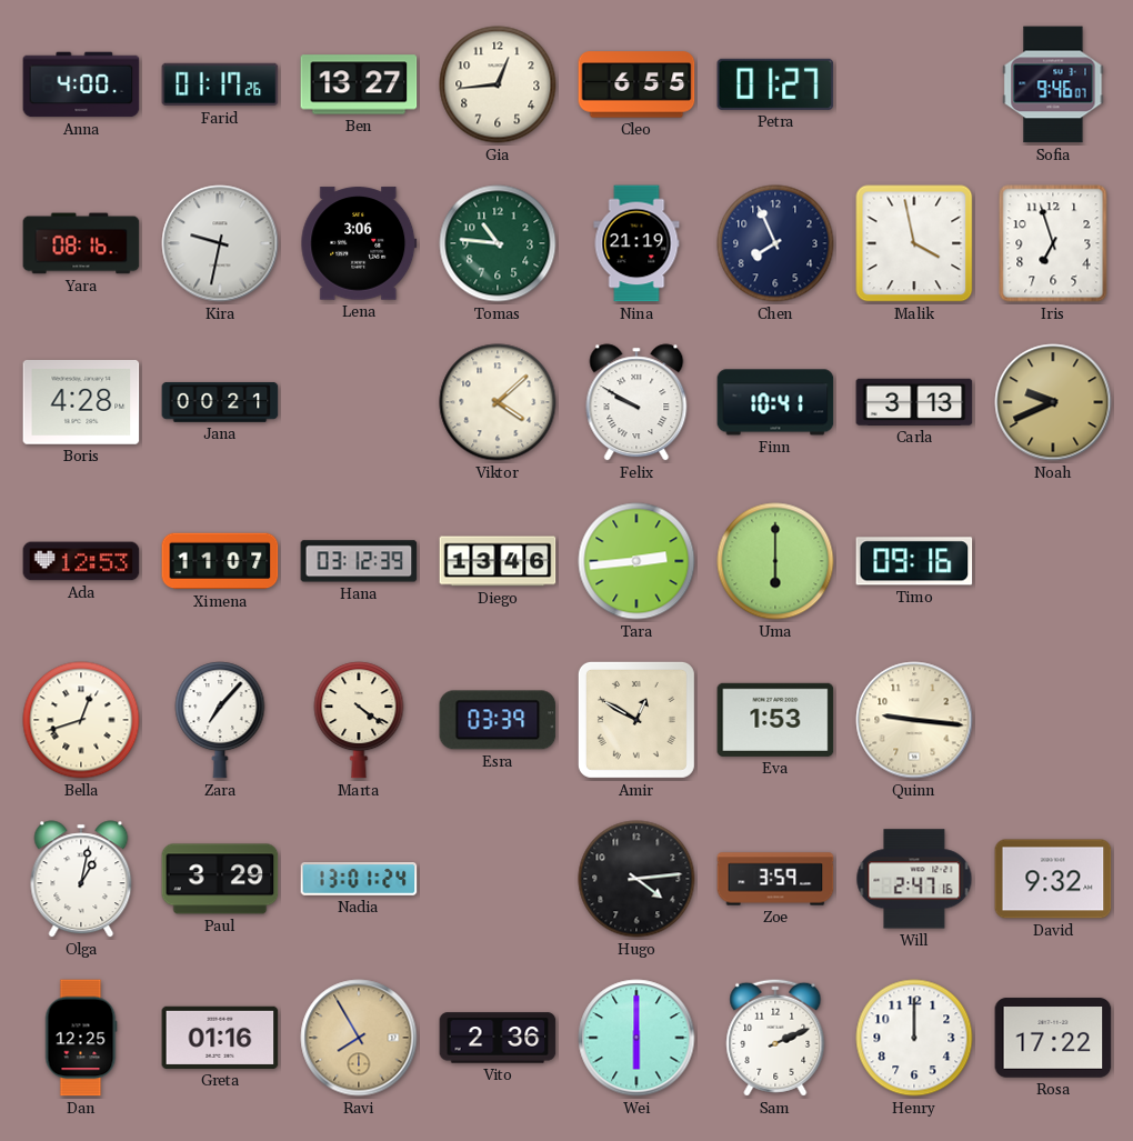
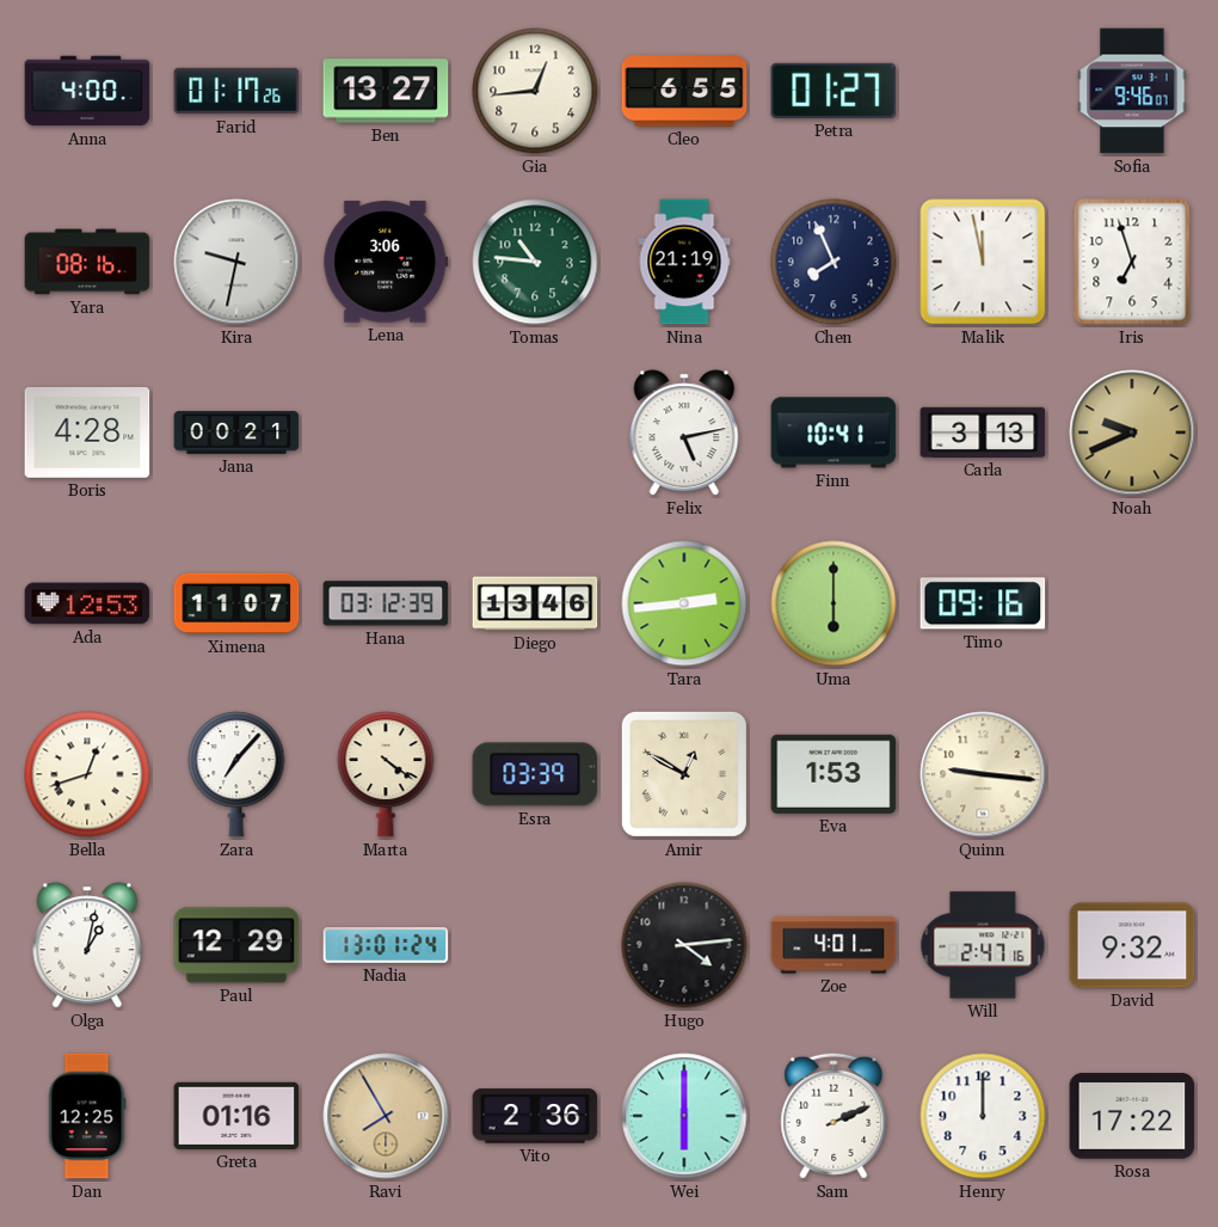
Malik: 3:58 -> 11:58
Viktor: 4:08 -> none
Felix: 9:50 -> 5:13
Paul: 3:29 -> 12:29
Zoe: 3:59 -> 4:01
